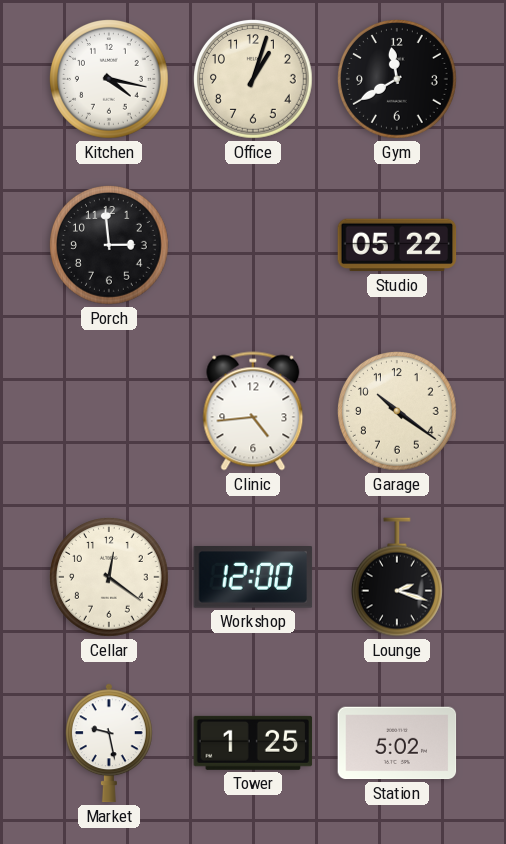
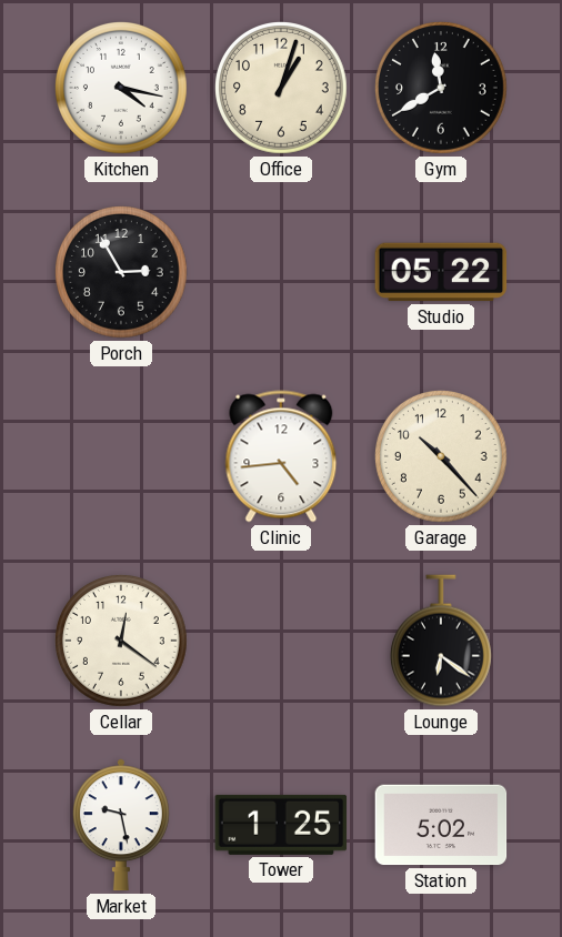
Porch: 2:59 -> 2:55
Garage: 10:21 -> 10:23
Workshop: 12:00 -> none
Lounge: 2:18 -> 6:21
